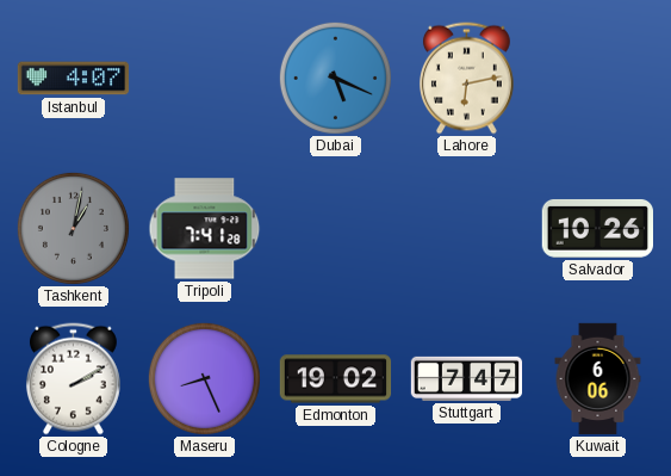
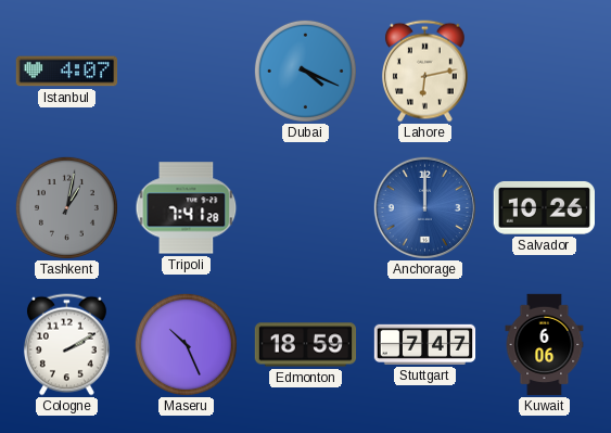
Dubai: 5:19 -> 4:19
Anchorage: none -> 12:00
Maseru: 8:26 -> 10:26
Edmonton: 19:02 -> 18:59
